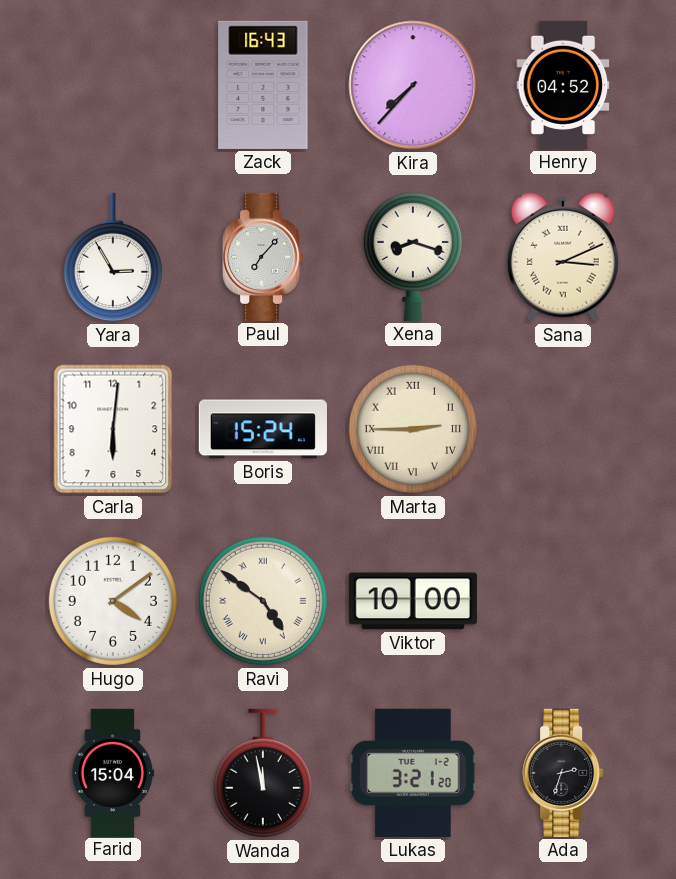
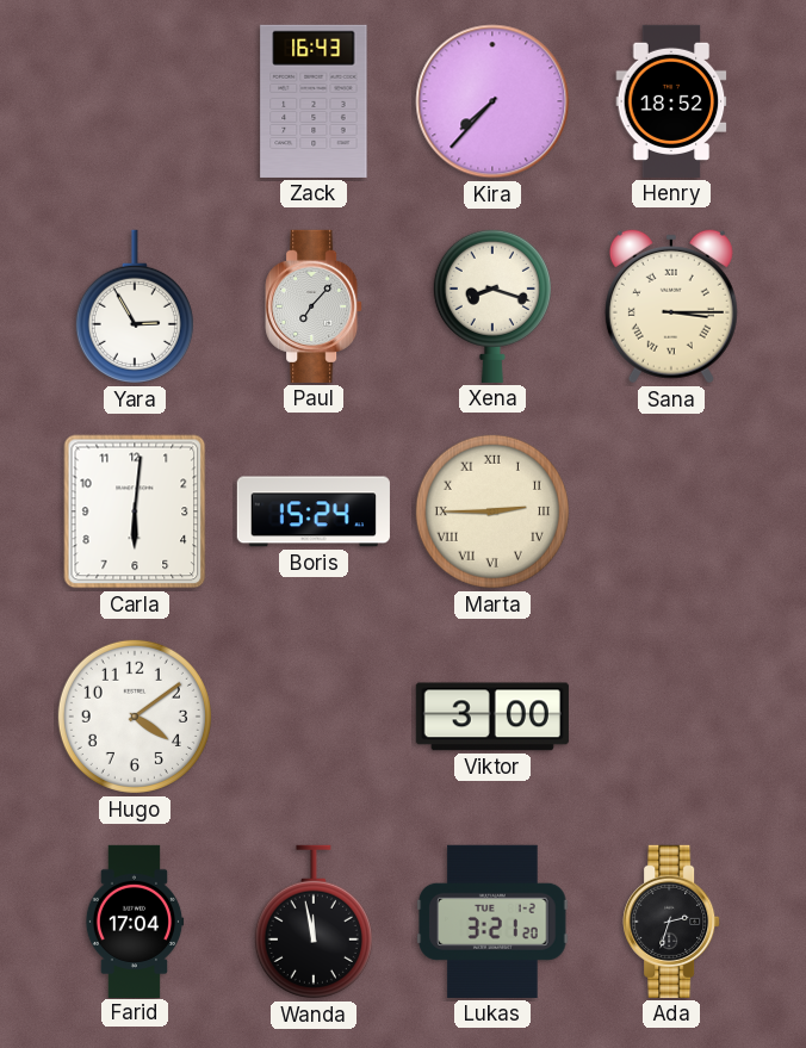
Henry: 04:52 -> 18:52
Sana: 3:11 -> 3:15
Ravi: 4:51 -> none
Viktor: 10:00 -> 3:00
Farid: 15:04 -> 17:04
